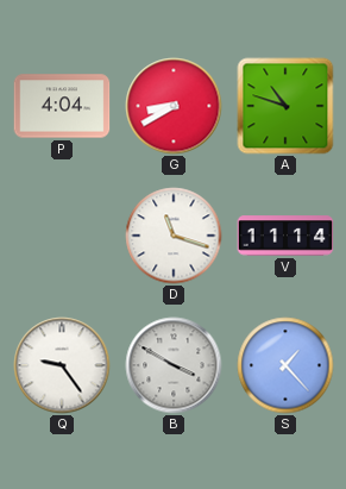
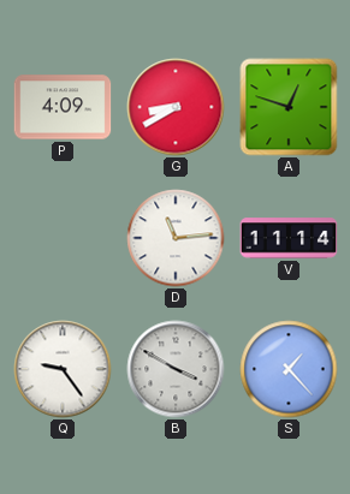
P: 4:04 -> 4:09
A: 10:48 -> 12:48
D: 11:18 -> 11:14
